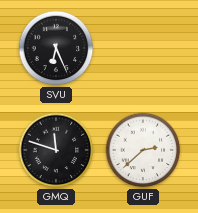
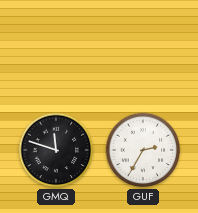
SVU: 6:26 -> none
GUF: 2:38 -> 2:35
